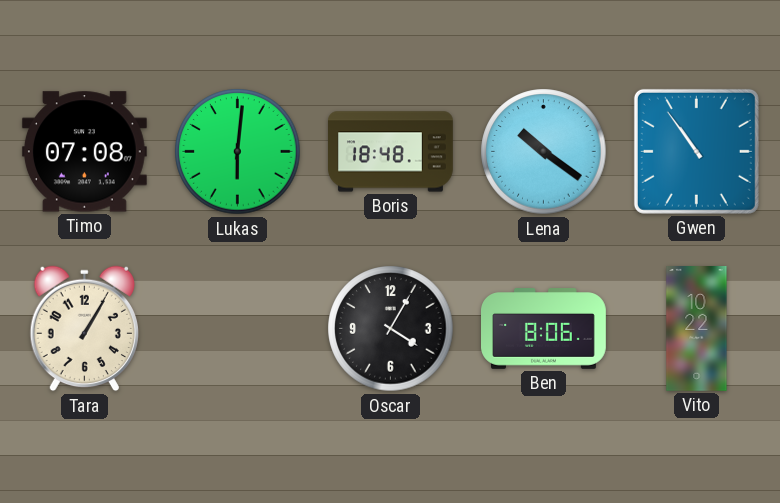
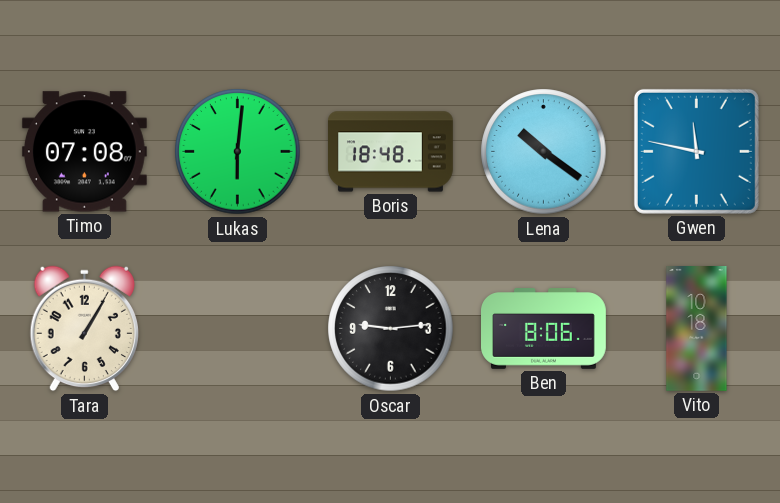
Gwen: 10:54 -> 11:47
Oscar: 4:05 -> 9:14
Vito: 10:22 -> 10:18
